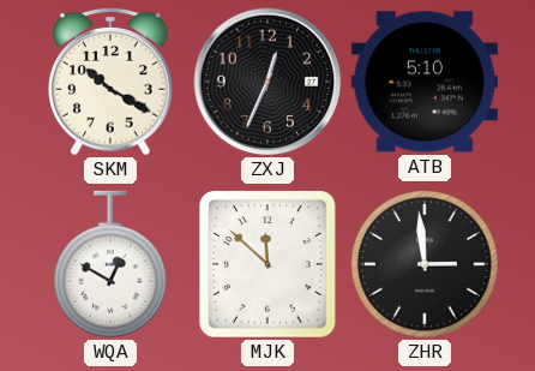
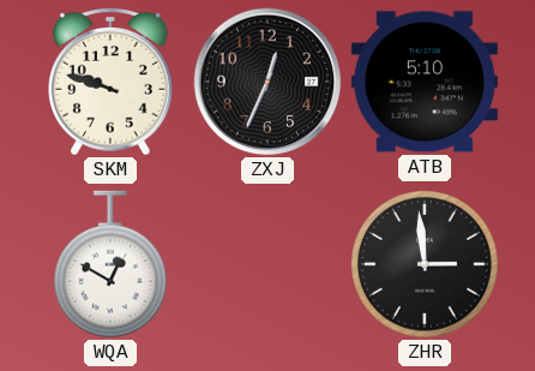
SKM: 10:20 -> 9:48
MJK: 11:52 -> none
